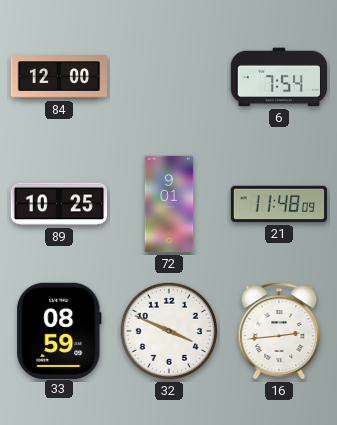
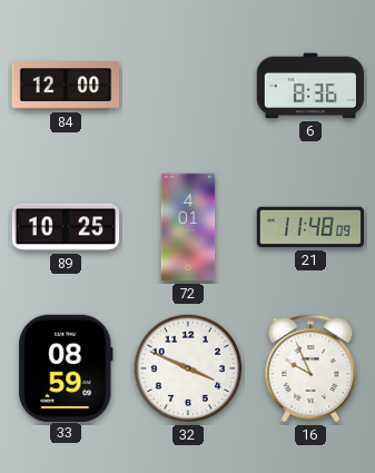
6: 7:54 -> 8:36
72: 9:01 -> 4:01
16: 2:44 -> 9:56
